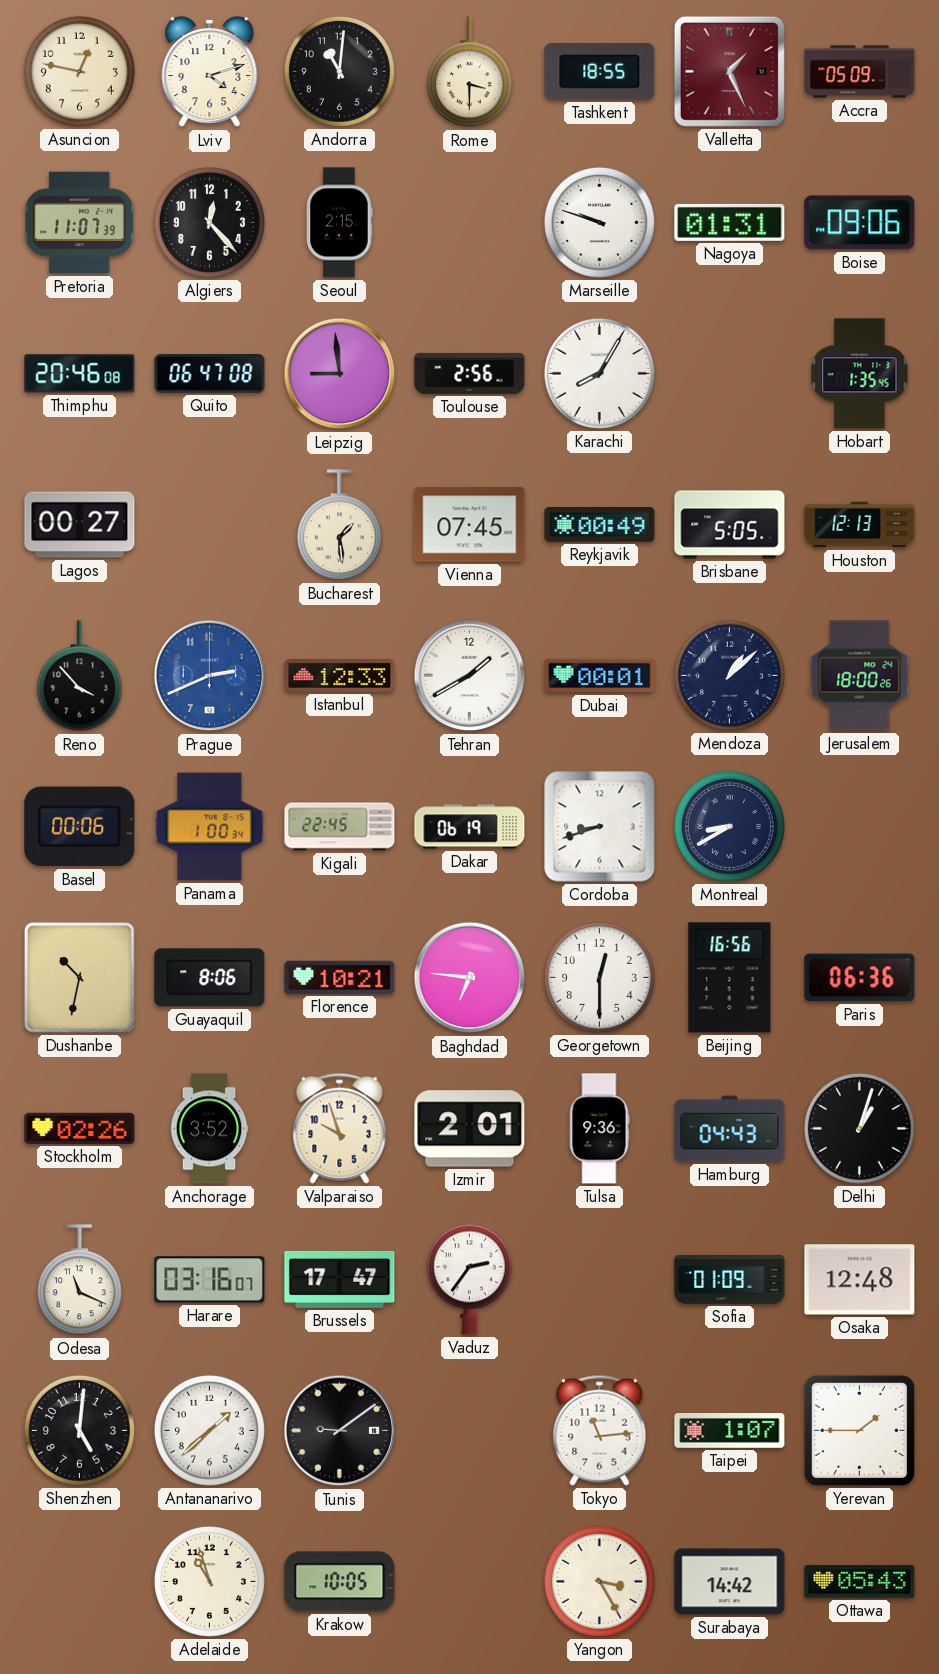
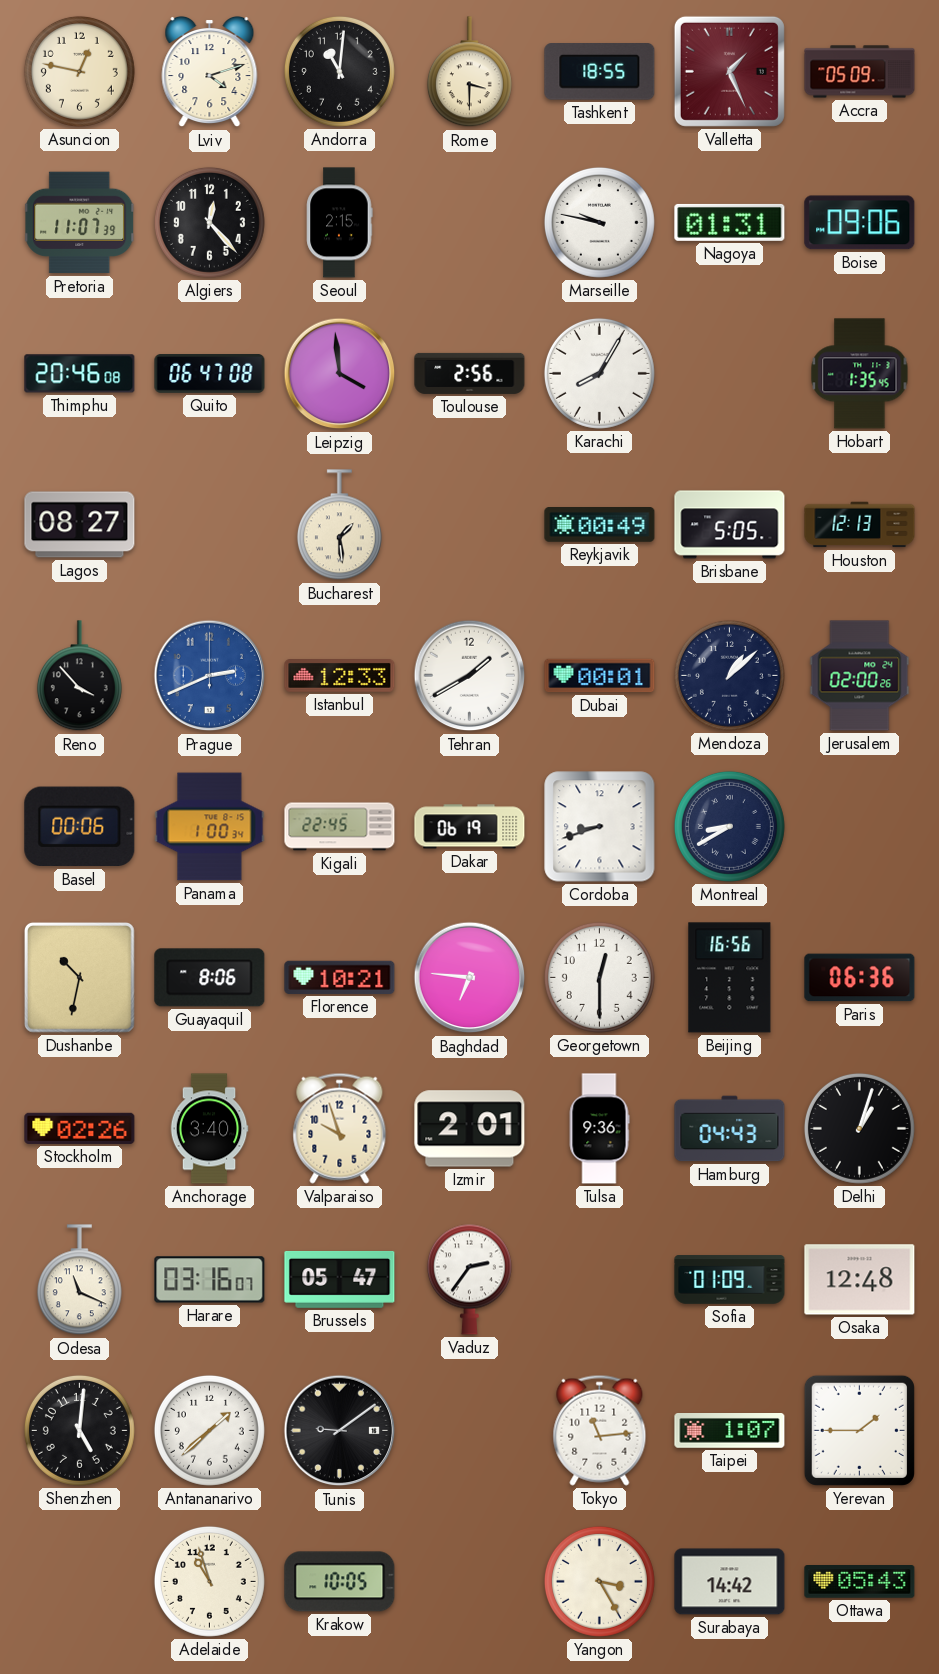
Marseille: 9:48 -> 9:47
Leipzig: 8:59 -> 3:59
Lagos: 00:27 -> 08:27
Vienna: 07:45 -> none
Jerusalem: 18:00 -> 02:00
Anchorage: 3:52 -> 3:40
Brussels: 17:47 -> 05:47
